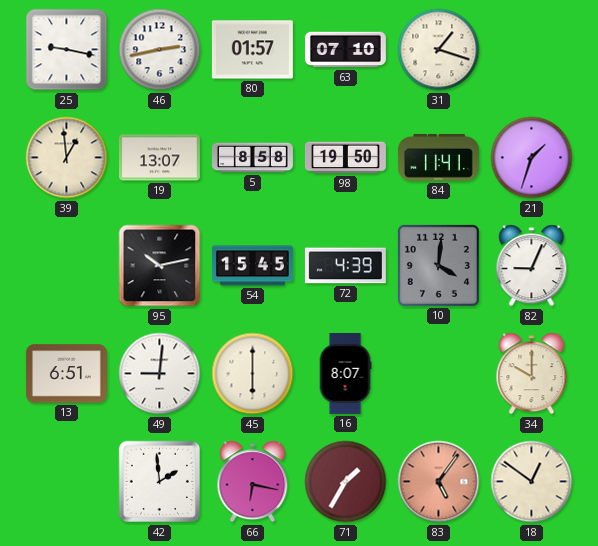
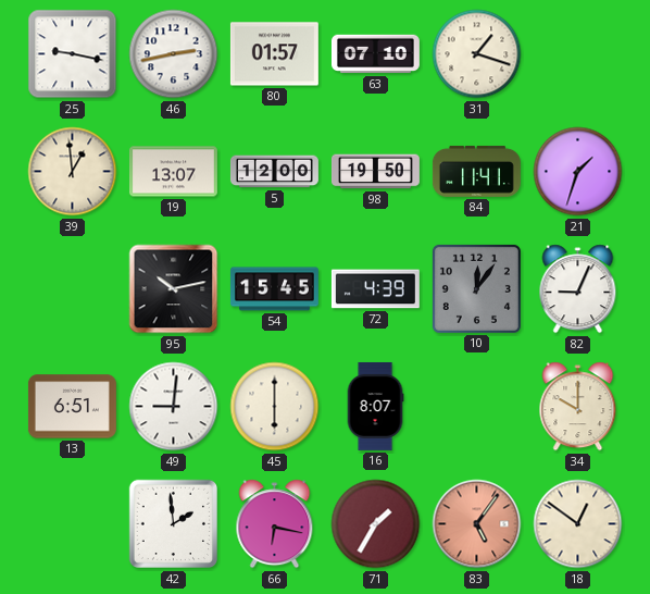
5: 8:58 -> 12:00
10: 4:01 -> 12:06
